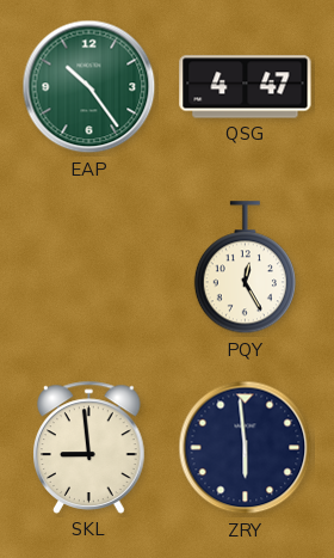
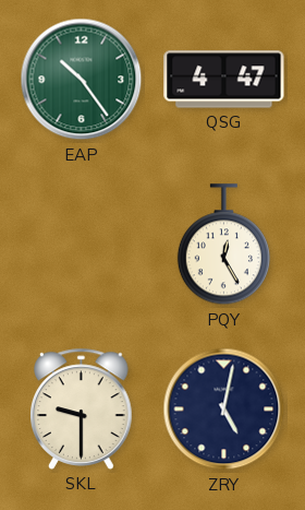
SKL: 8:59 -> 9:30
ZRY: 5:59 -> 5:02
